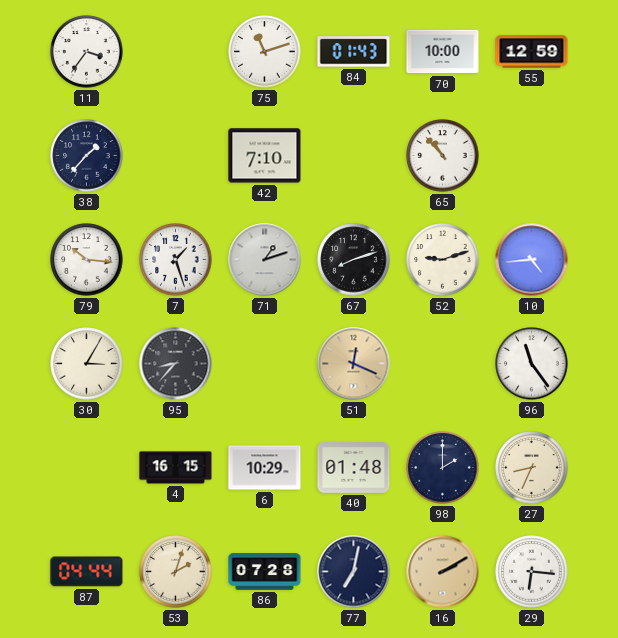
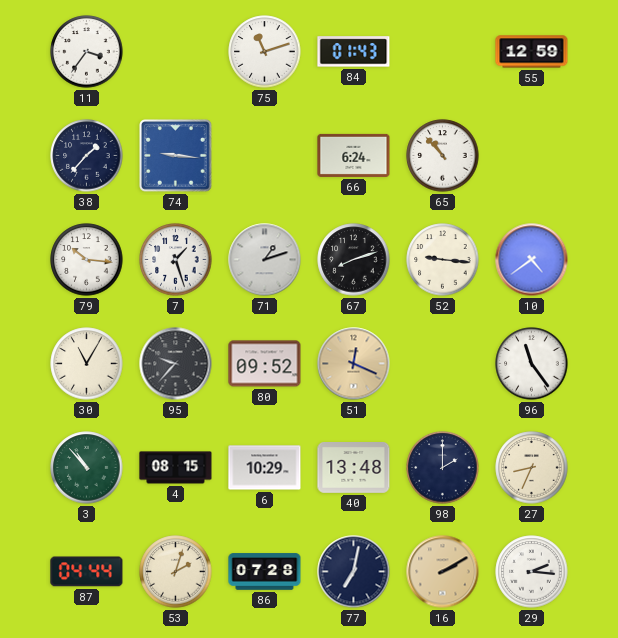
70: 10:00 -> none
74: none -> 9:16
42: 7:10 -> none
66: none -> 6:24
52: 9:12 -> 9:16
10: 4:44 -> 4:39
30: 3:05 -> 11:05
95: 8:37 -> 9:37
80: none -> 09:52
3: none -> 10:53
4: 16:15 -> 08:15
40: 01:48 -> 13:48
29: 6:16 -> 2:16
